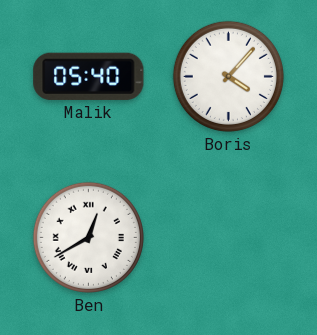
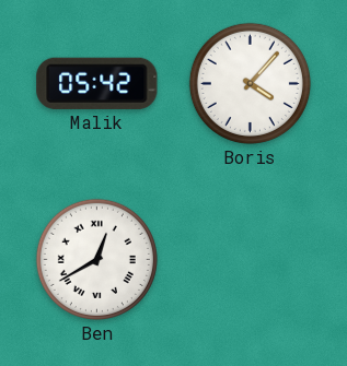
Malik: 05:40 -> 05:42
